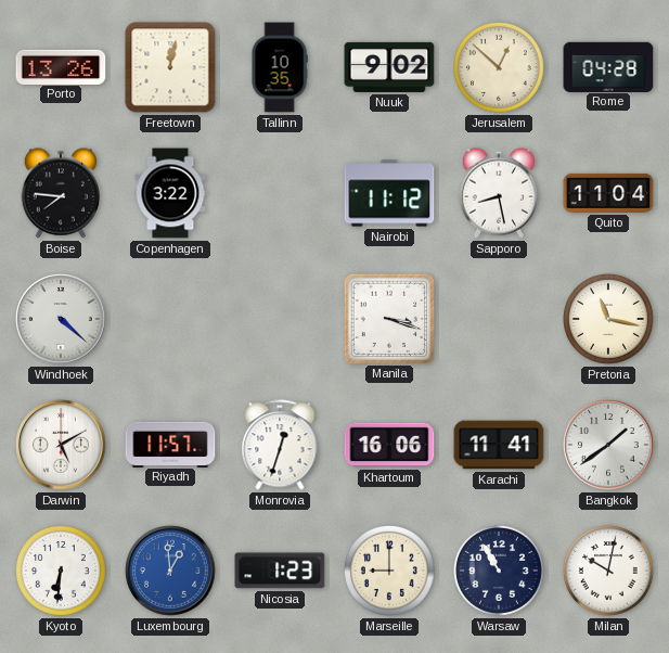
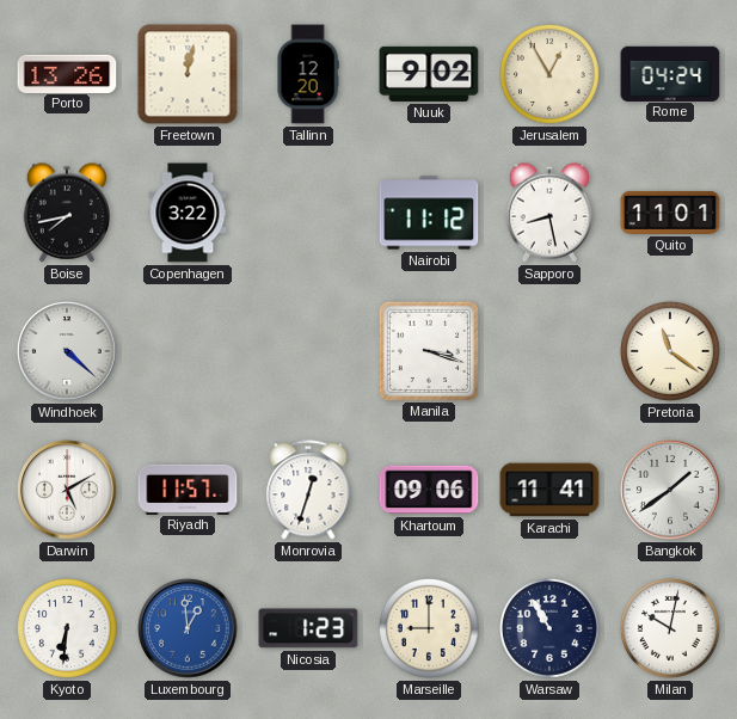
Tallinn: 10:35 -> 12:20
Jerusalem: 12:52 -> 12:55
Rome: 04:28 -> 04:24
Boise: 7:46 -> 7:43
Quito: 11:04 -> 11:01
Pretoria: 11:17 -> 11:21
Khartoum: 16:06 -> 09:06
